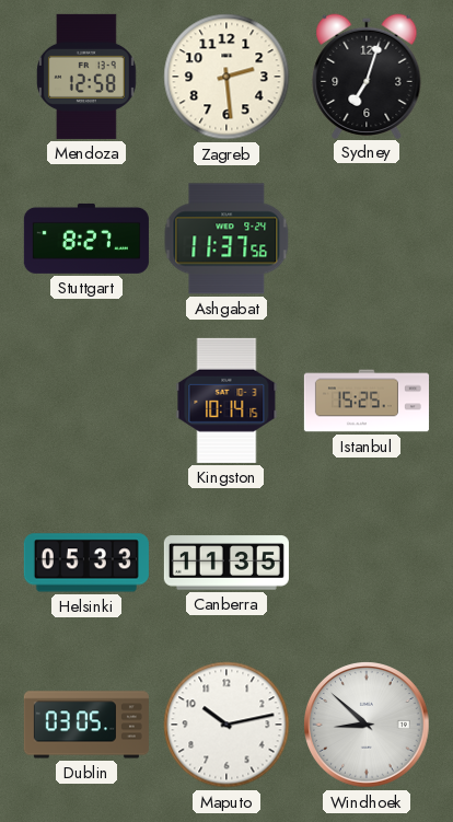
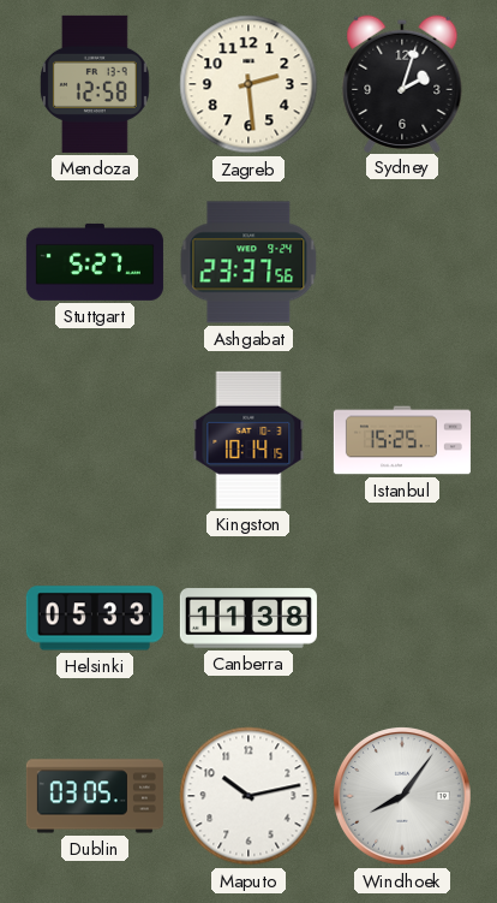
Sydney: 7:03 -> 2:03
Stuttgart: 8:27 -> 5:27
Ashgabat: 11:37 -> 23:37
Canberra: 11:35 -> 11:38
Windhoek: 8:52 -> 8:06
